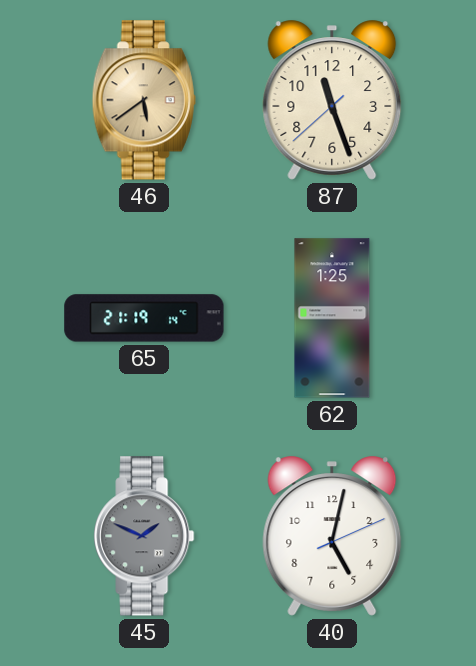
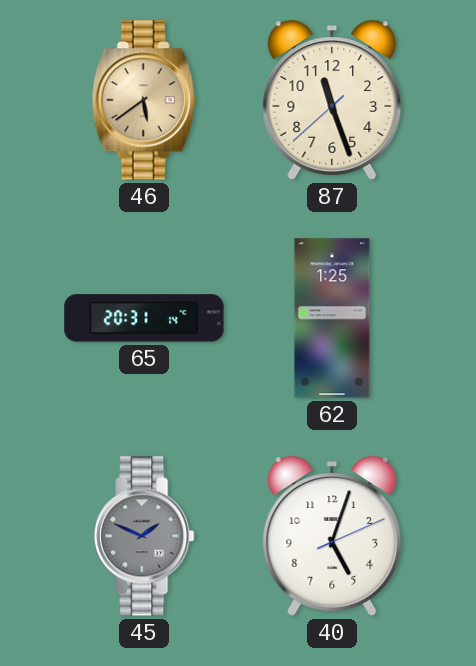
65: 21:19 -> 20:31
40: 5:02 -> 5:03
